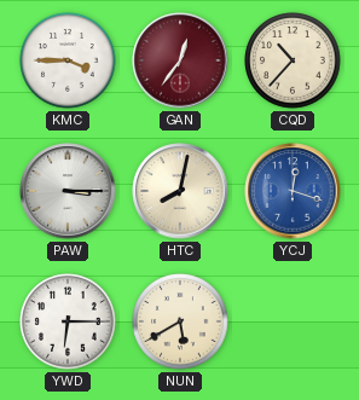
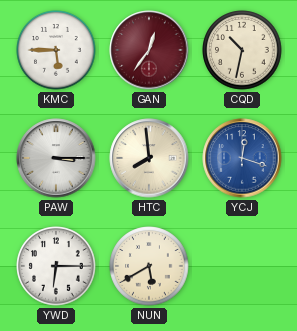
KMC: 3:45 -> 5:45
CQD: 10:37 -> 10:32
HTC: 8:02 -> 7:59
